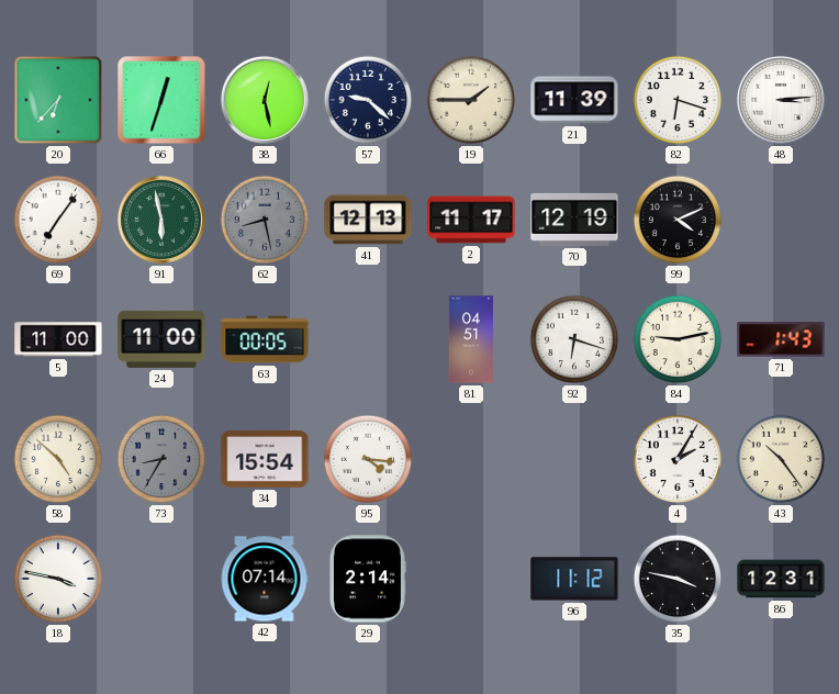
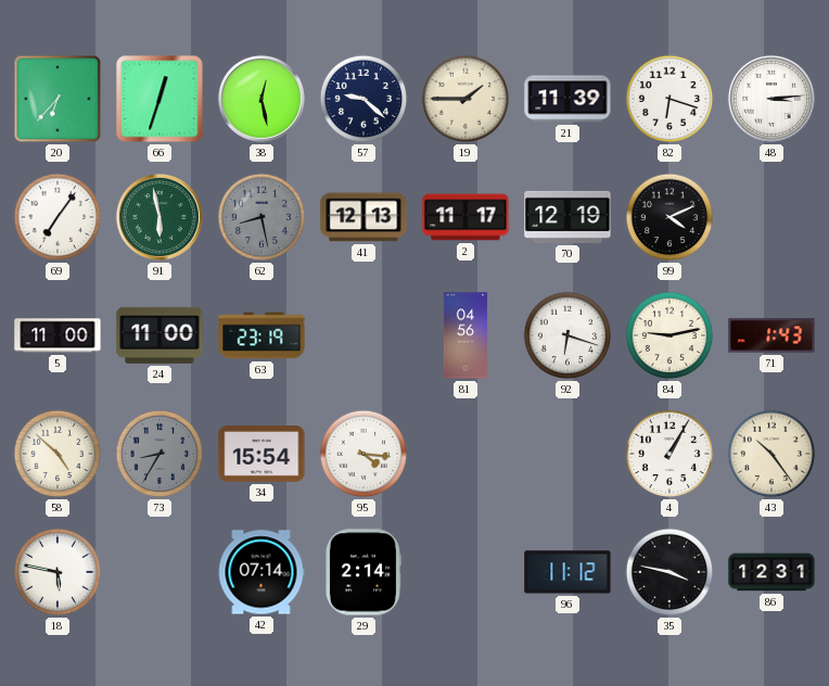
63: 00:05 -> 23:19
81: 04:51 -> 04:56
4: 2:05 -> 1:05
18: 3:47 -> 5:47
